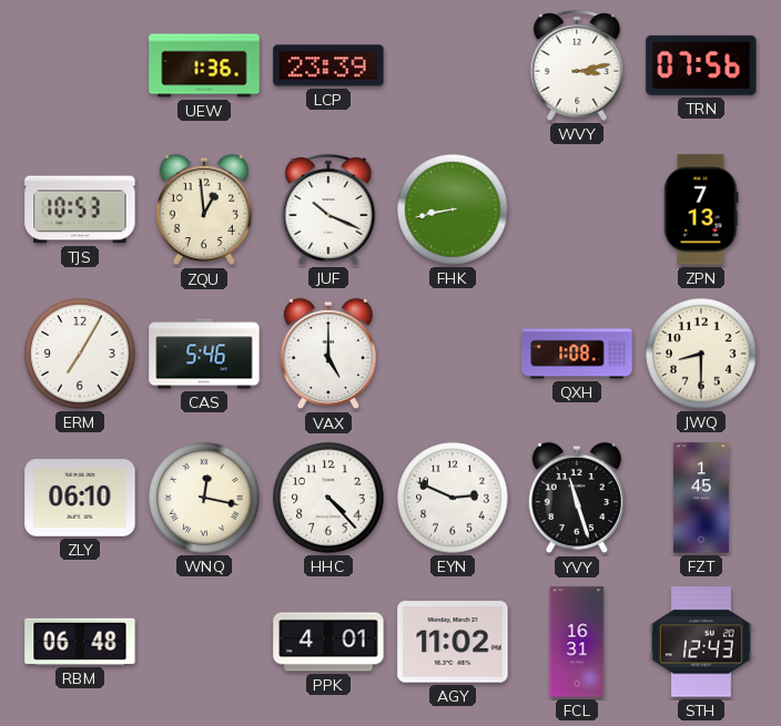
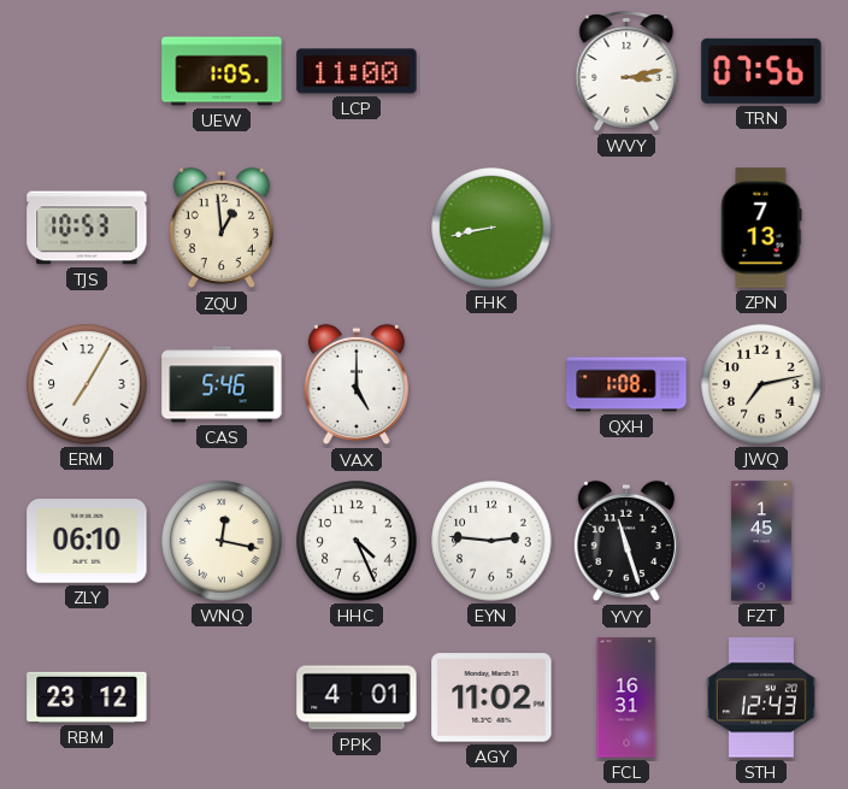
UEW: 1:36 -> 1:05
LCP: 23:39 -> 11:00
JUF: 10:19 -> none
JWQ: 8:30 -> 7:13
HHC: 4:23 -> 4:26
EYN: 2:49 -> 2:46
RBM: 06:48 -> 23:12
